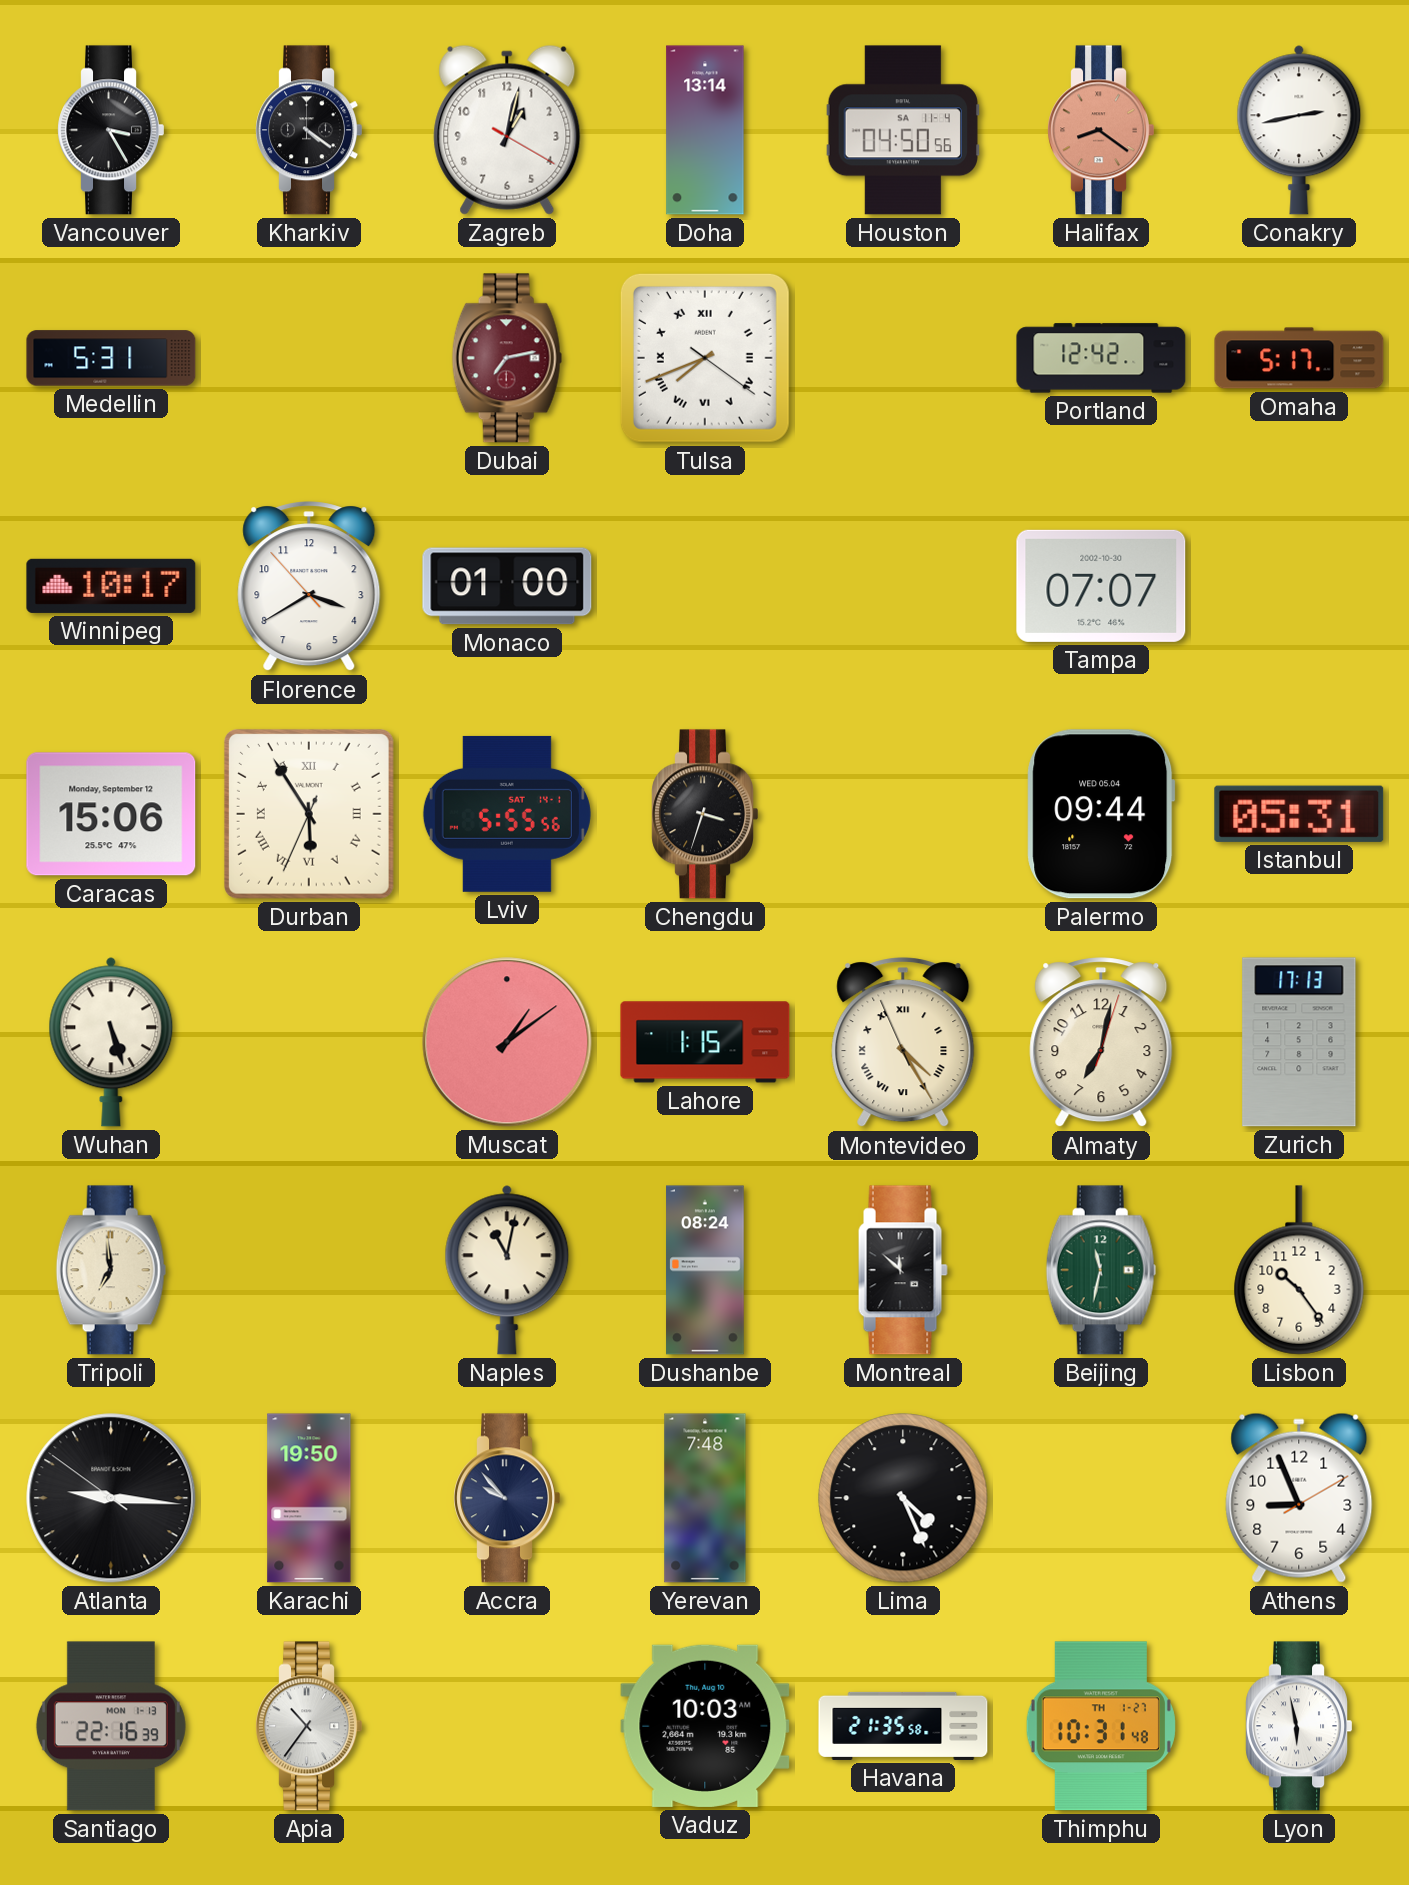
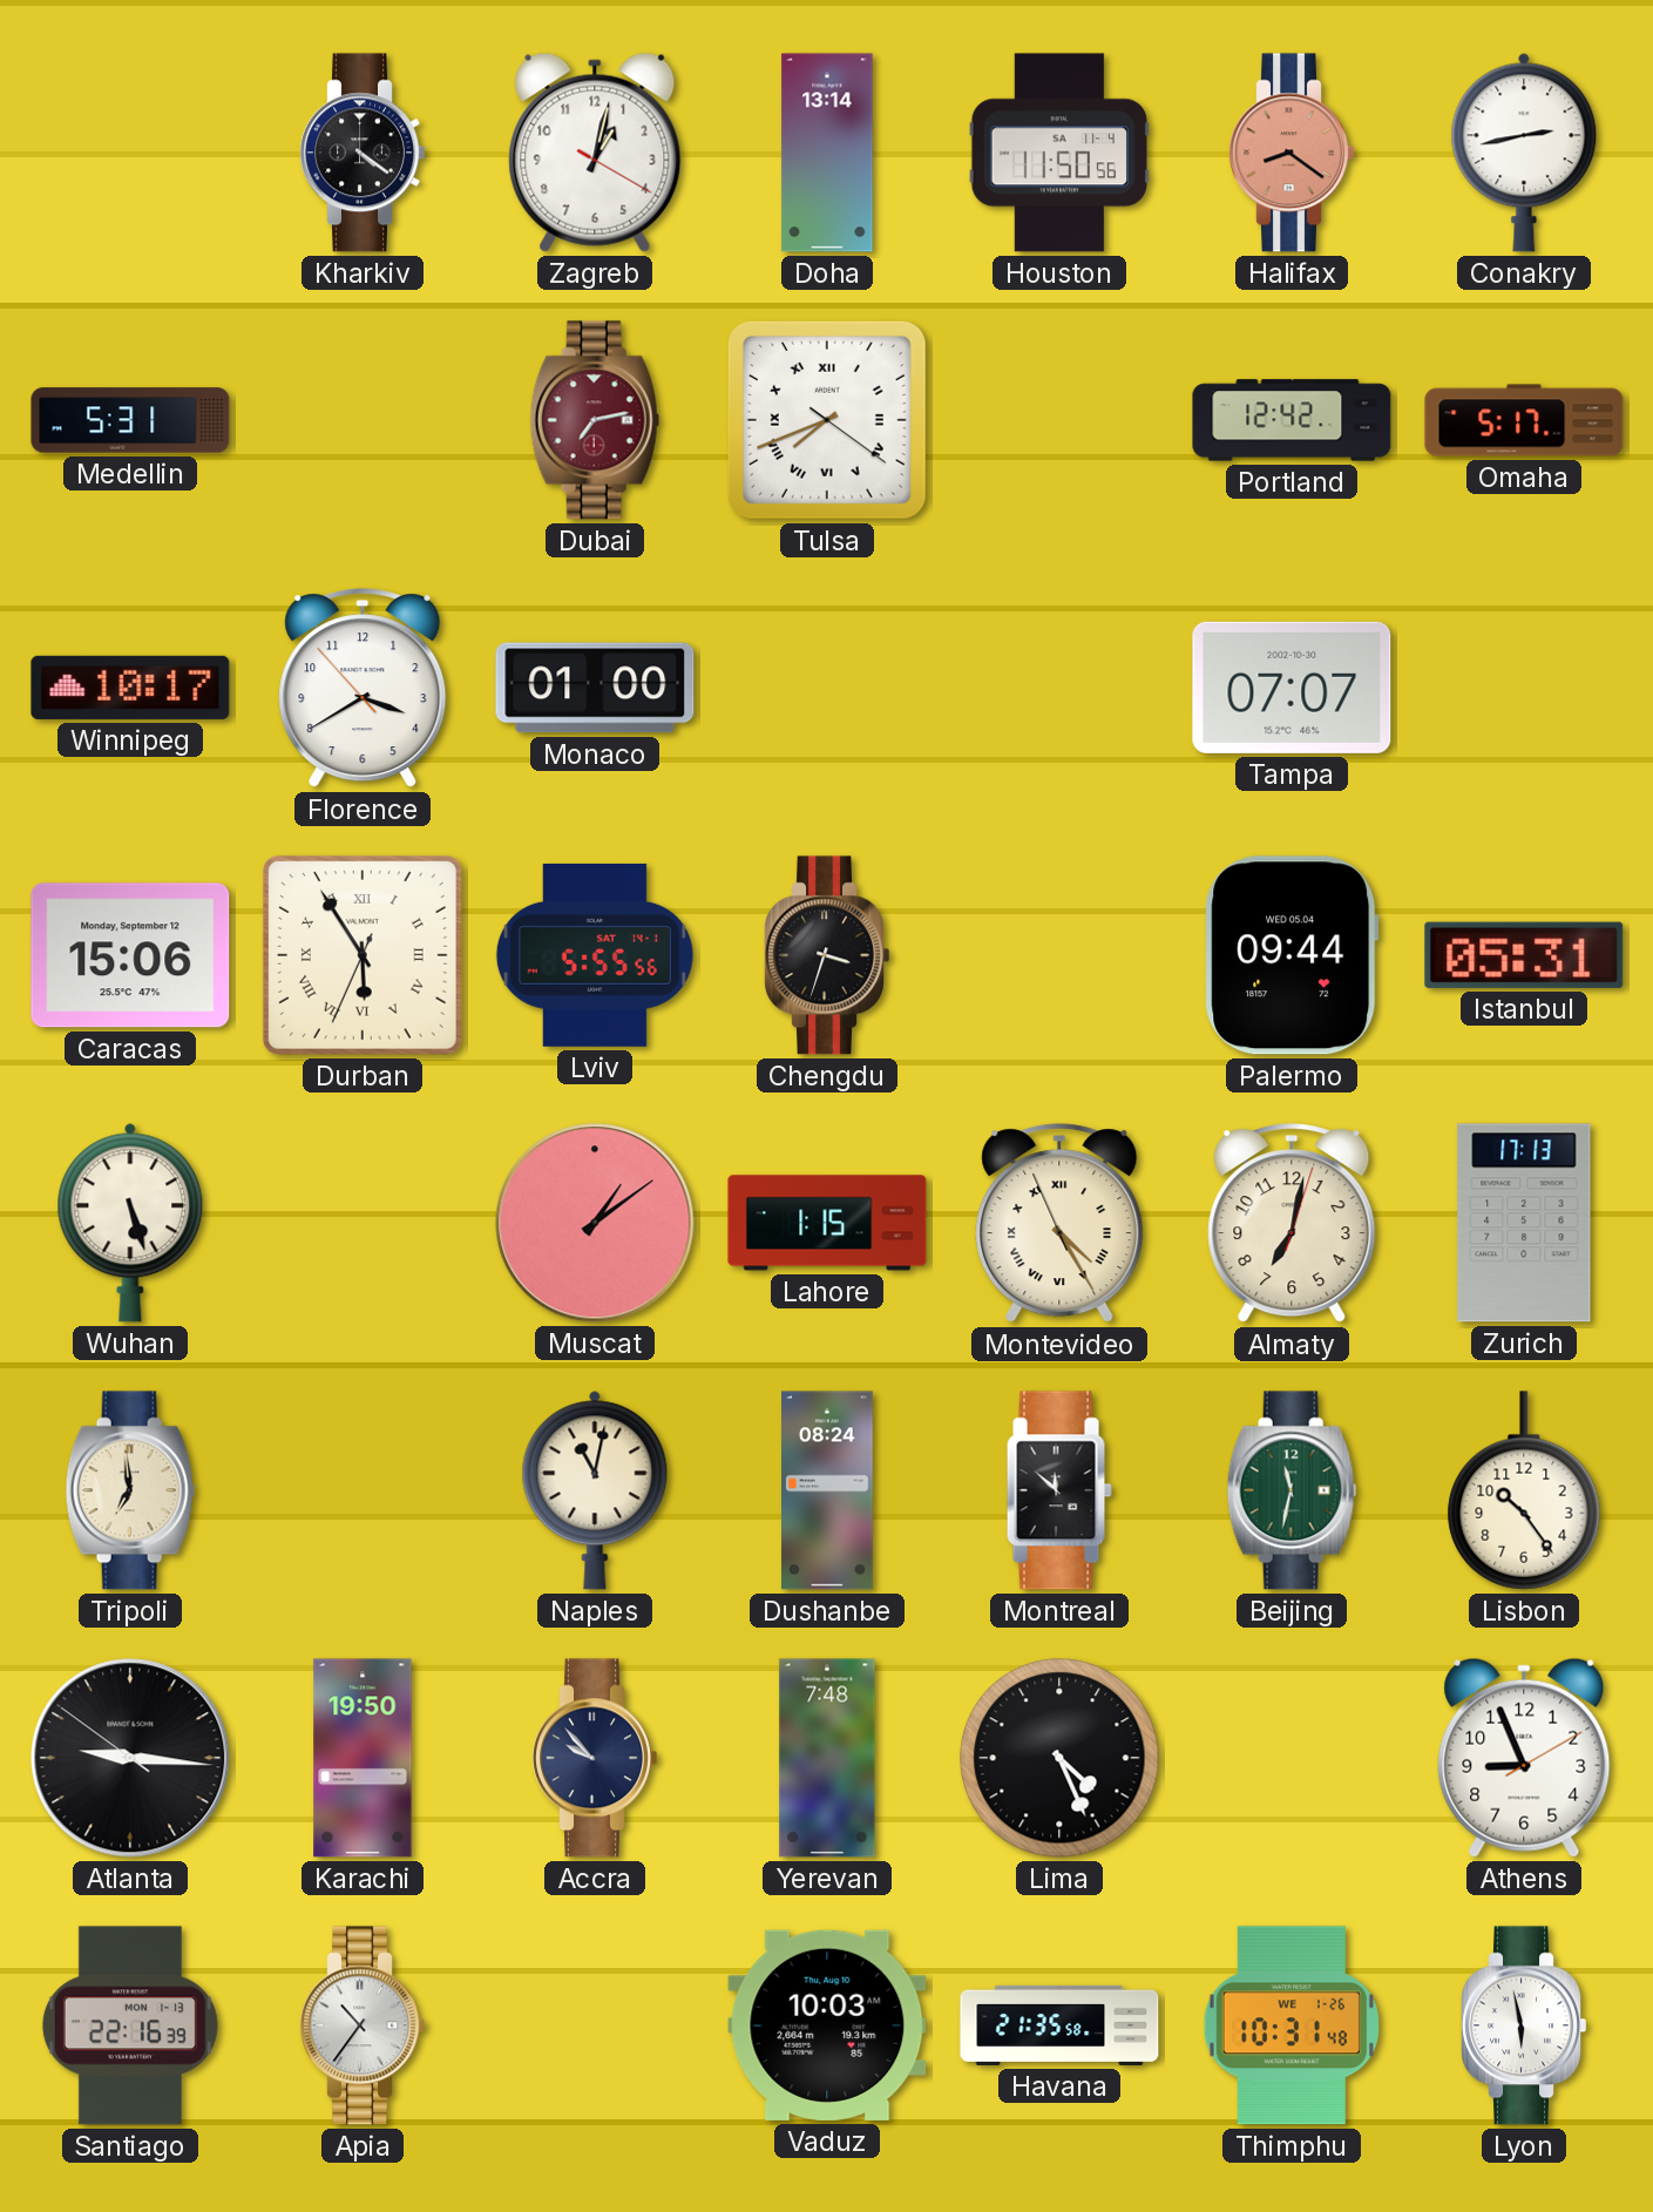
Vancouver: 3:25 -> none
Houston: 04:50 -> 11:50
Thimphu date: TH 1-27 -> WE 1-26
